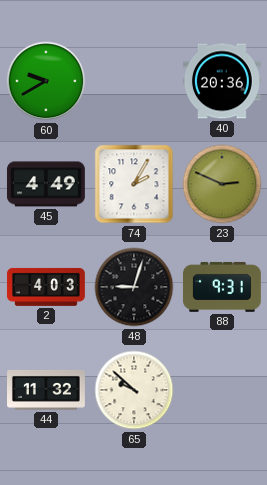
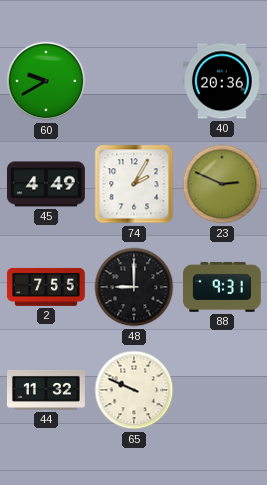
2: 4:03 -> 7:55
48: 9:03 -> 9:00
65: 9:52 -> 9:49
